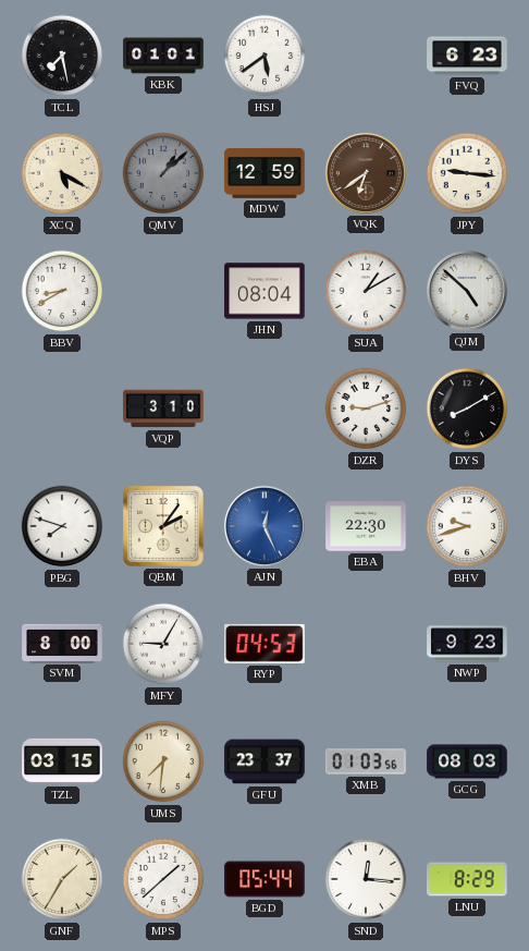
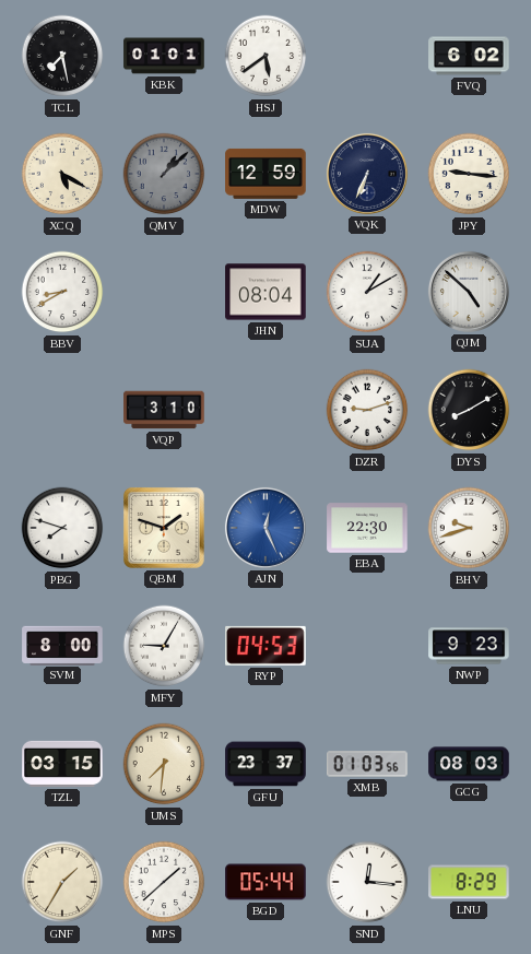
FVQ: 6:23 -> 6:02
VQK: 6:39 -> 6:34
VQK dial: brown -> navy
QBM: 2:06 -> 1:48
